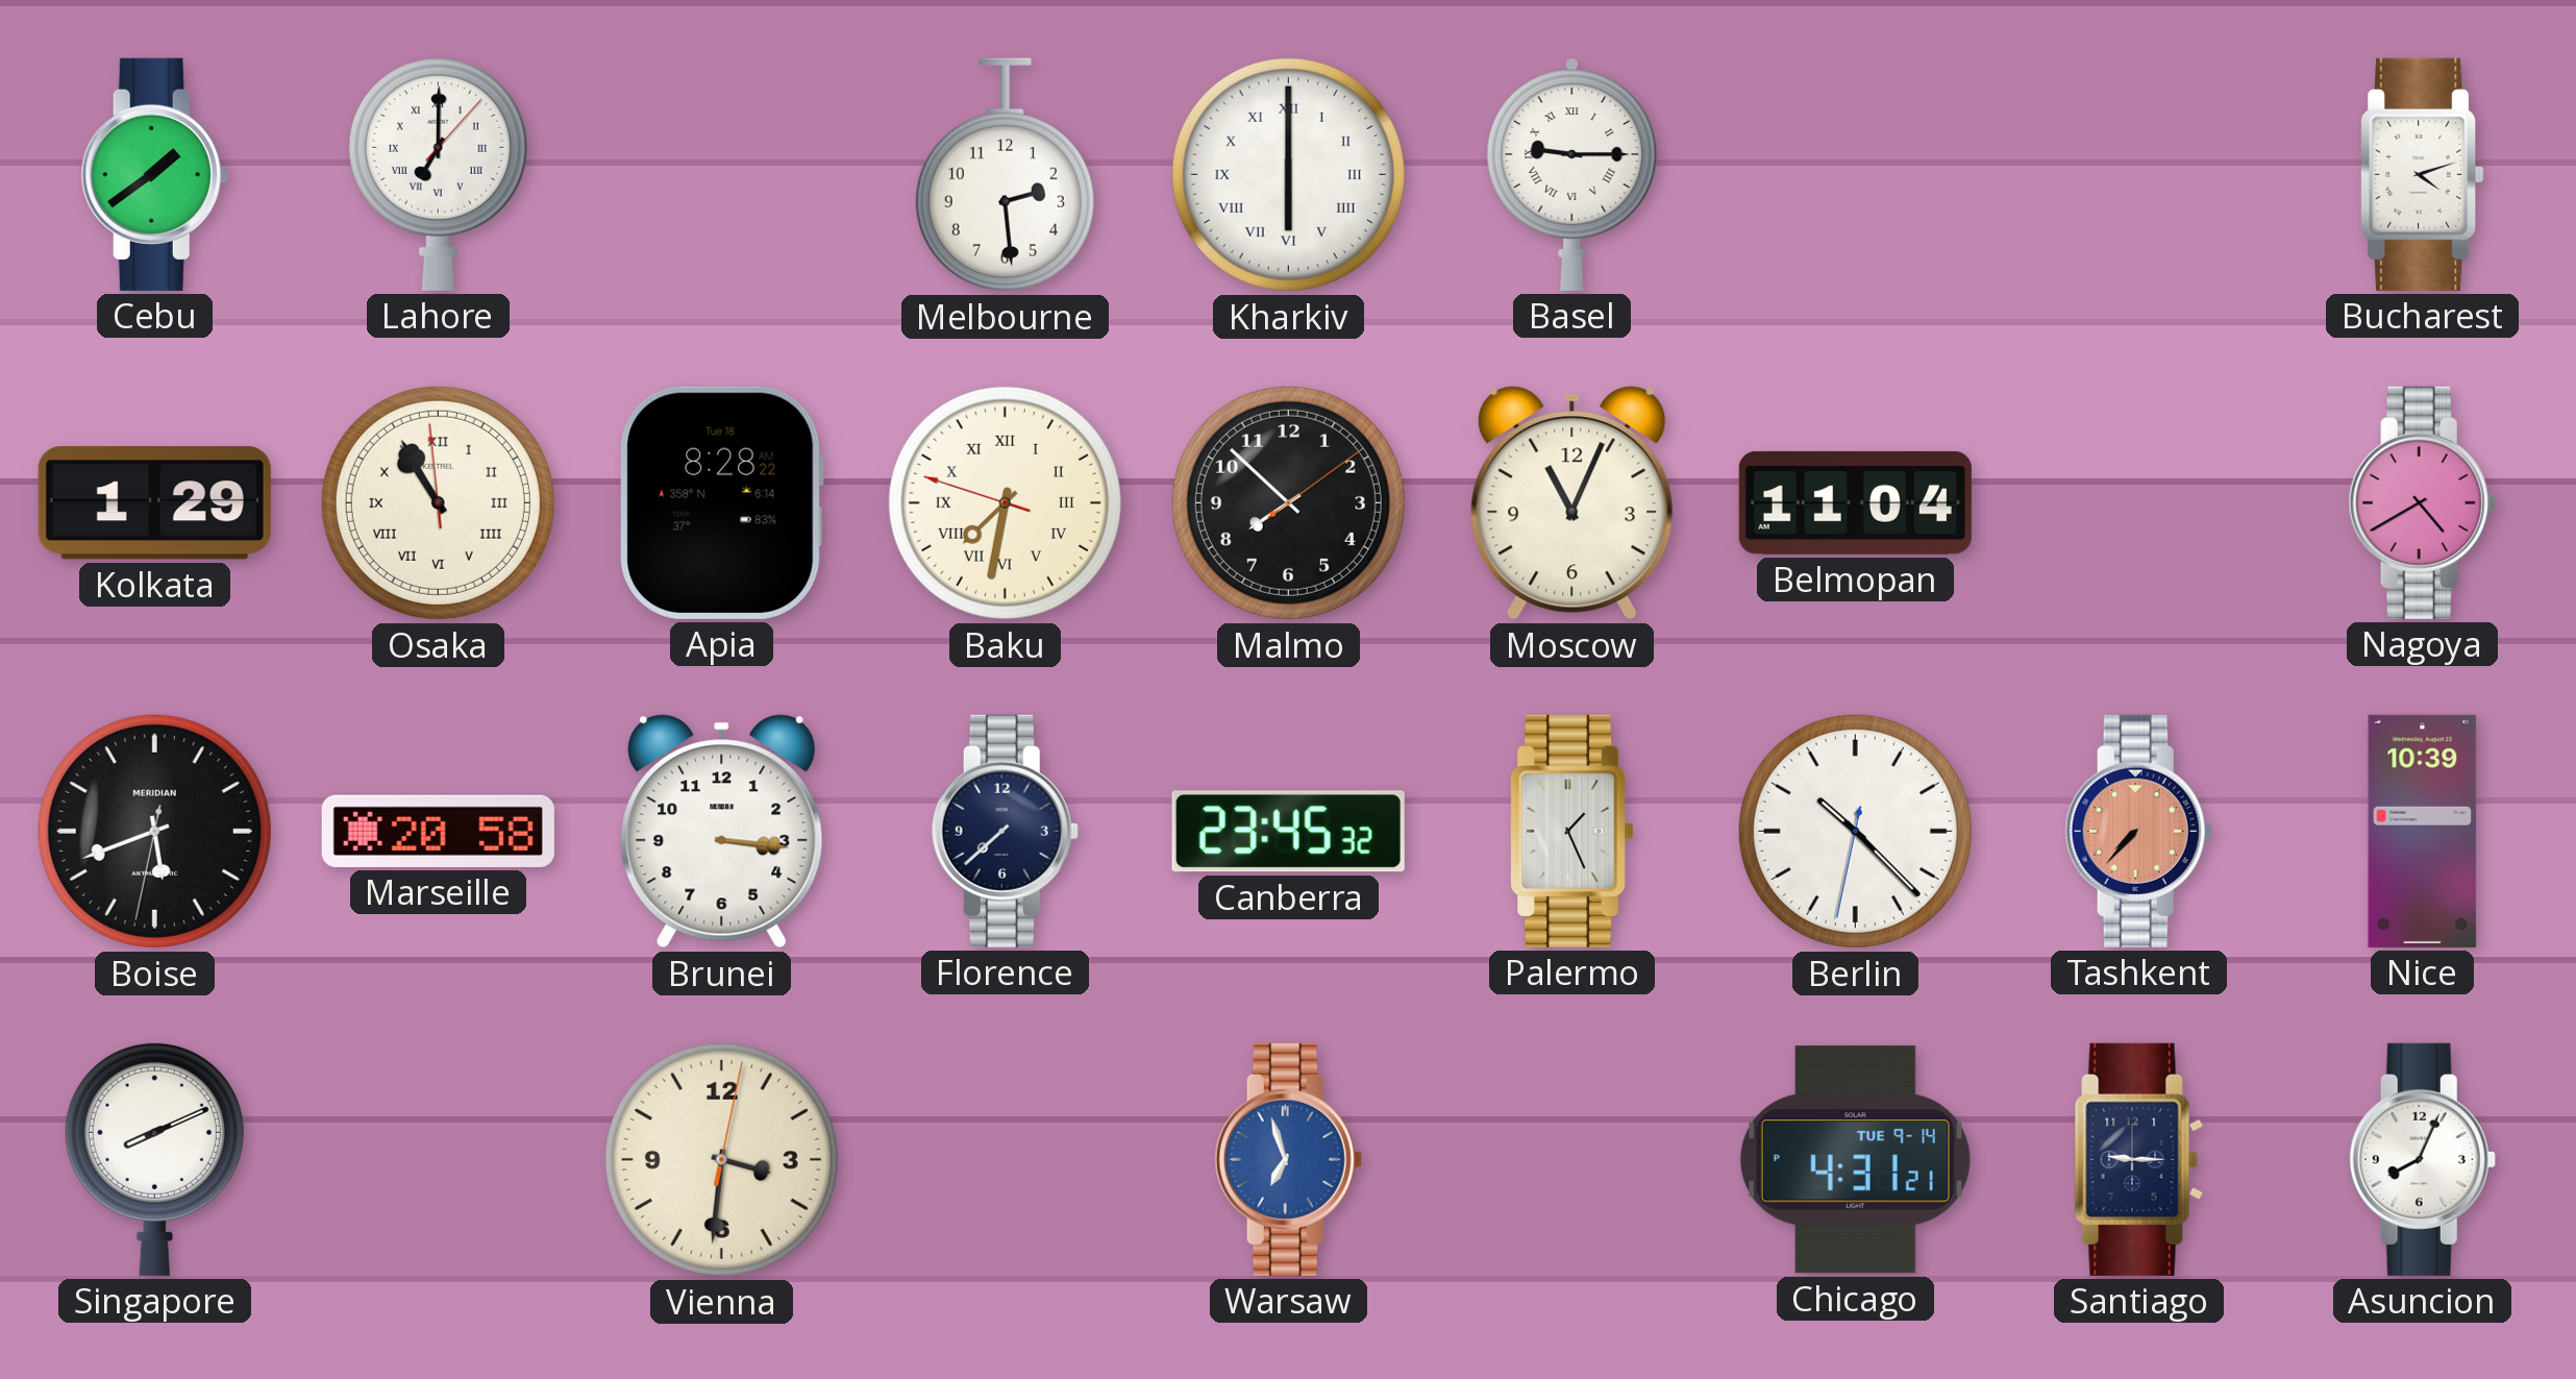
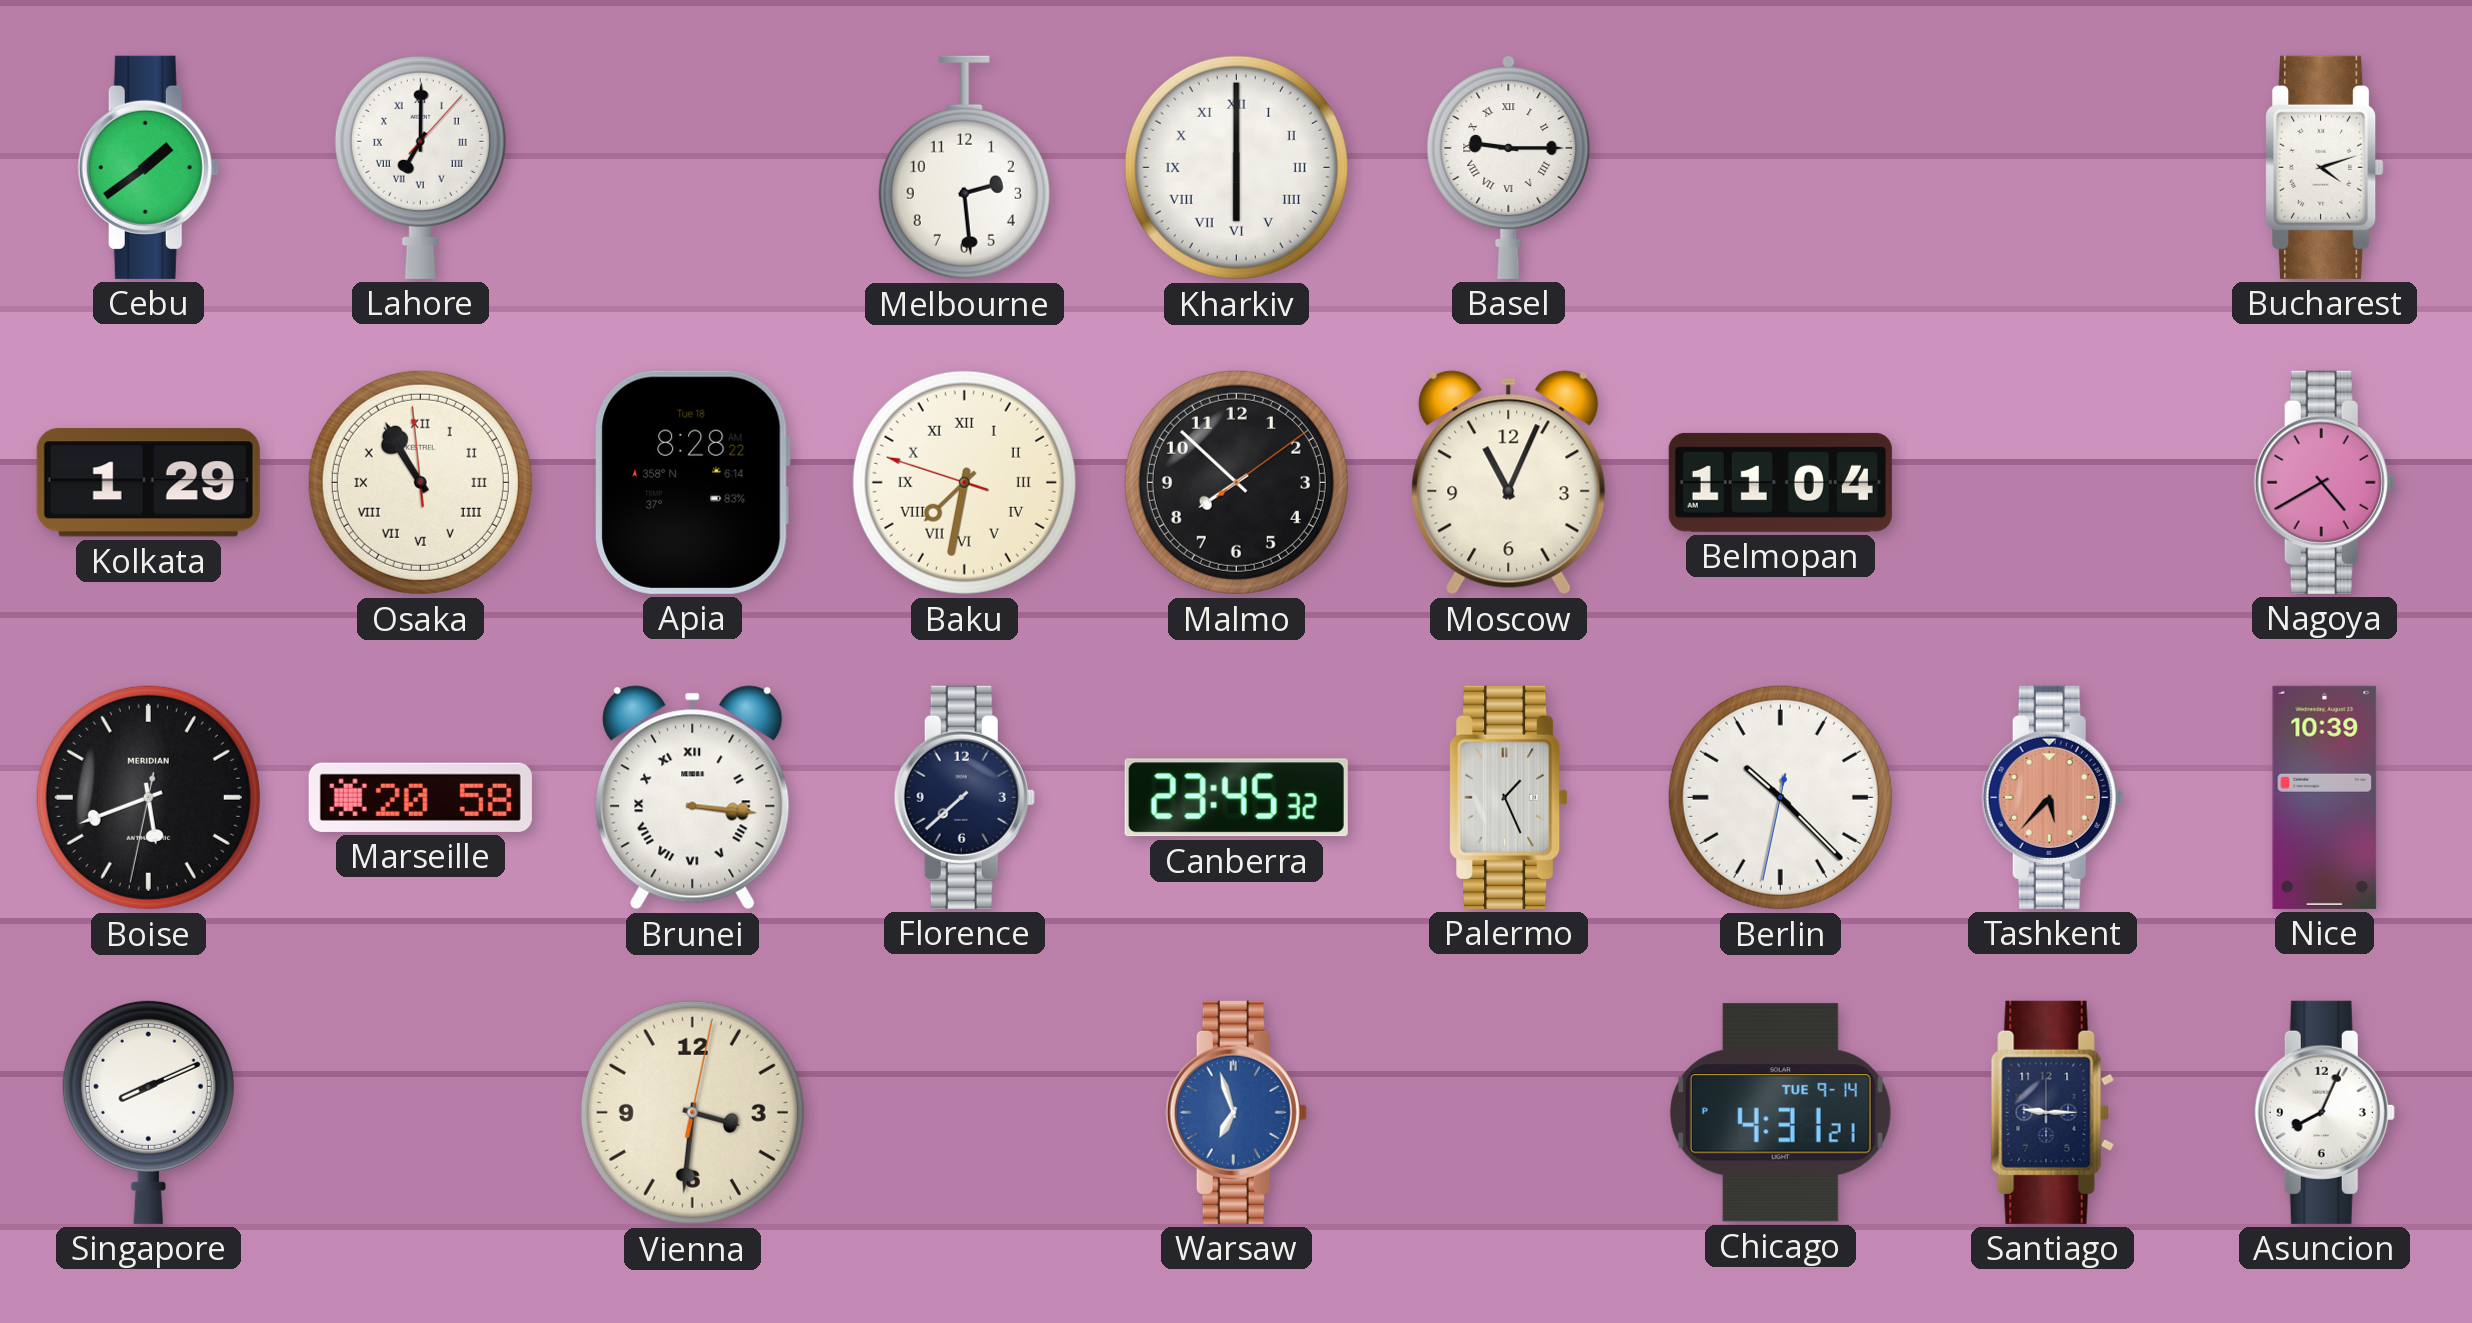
Brunei numerals: Arabic -> Roman
Tashkent: 7:37 -> 5:37
